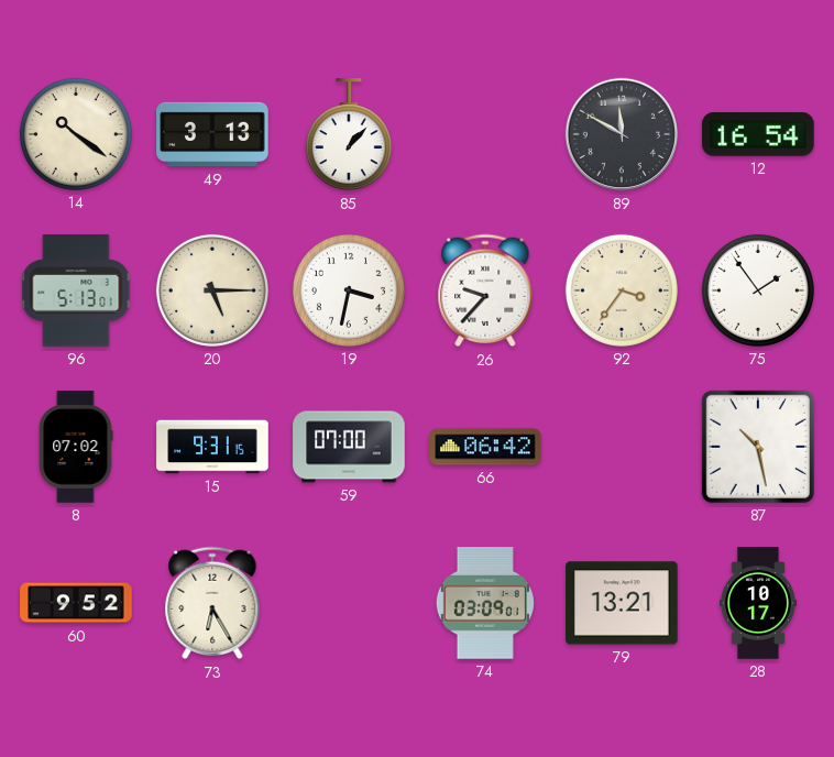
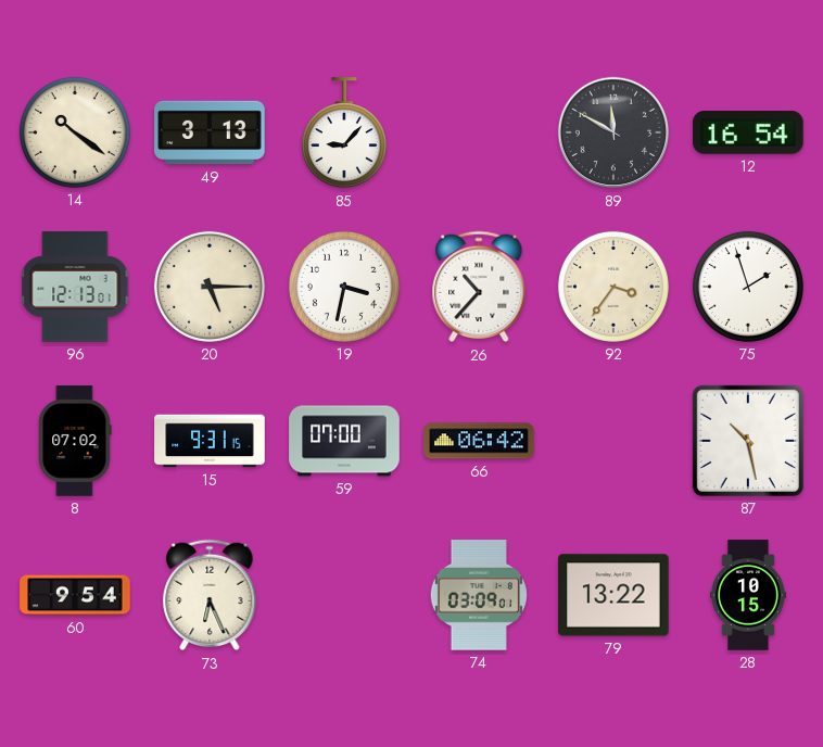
85: 1:07 -> 9:07
96: 5:13 -> 12:13
26: 9:37 -> 10:37
75: 1:54 -> 1:57
60: 9:52 -> 9:54
73: 6:25 -> 6:26
79: 13:21 -> 13:22
28: 10:17 -> 10:15
